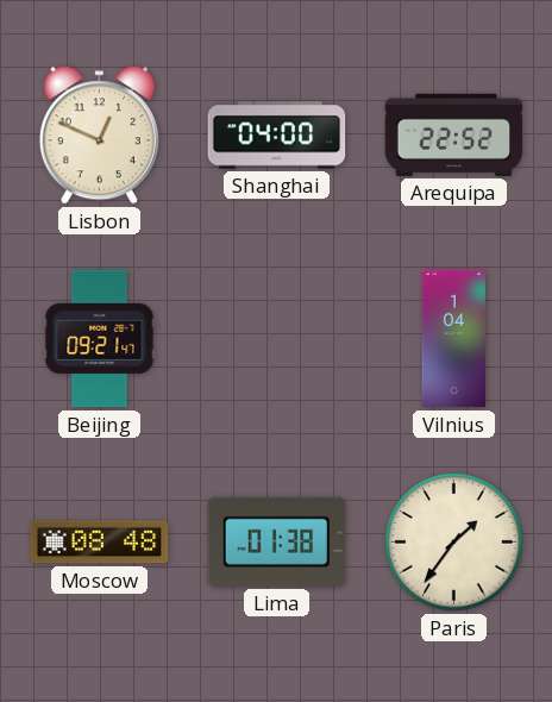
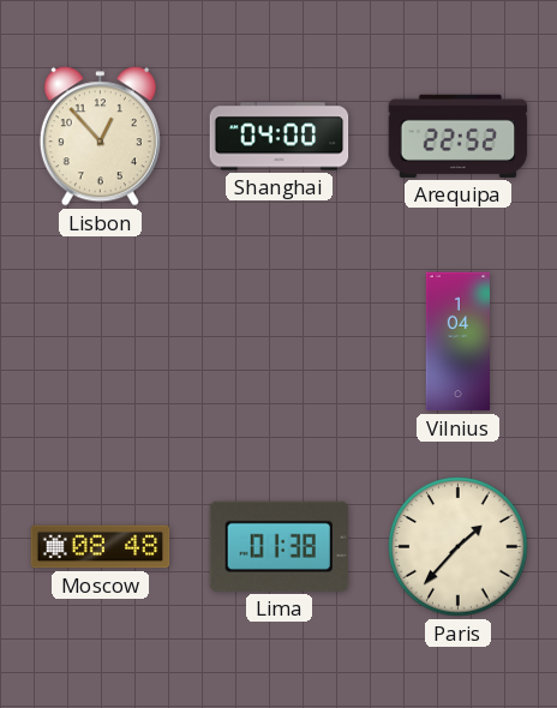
Lisbon: 12:49 -> 12:53
Beijing: 09:21 -> none
Paris: 1:36 -> 1:37
